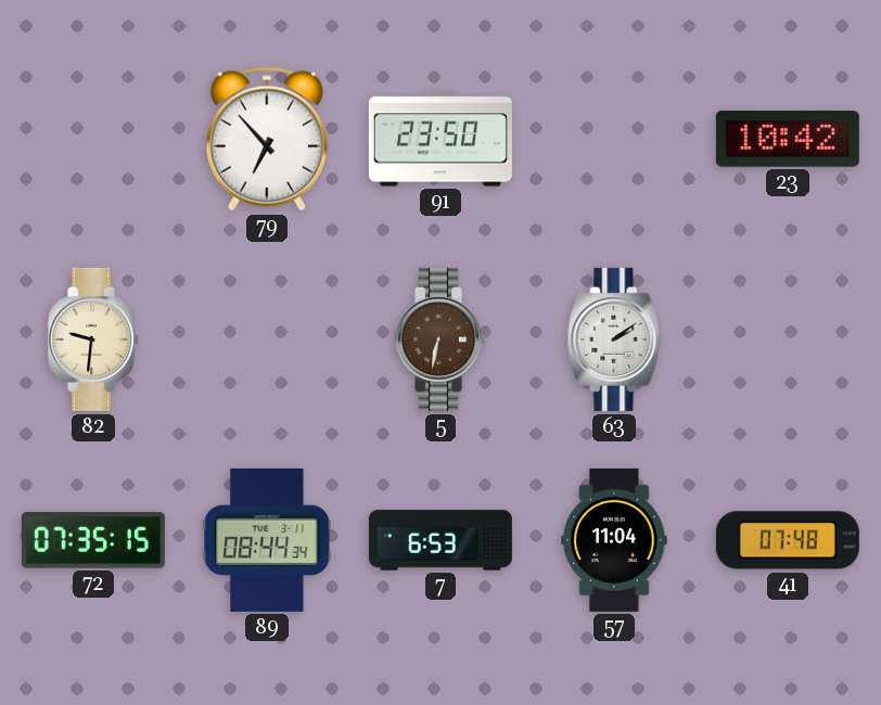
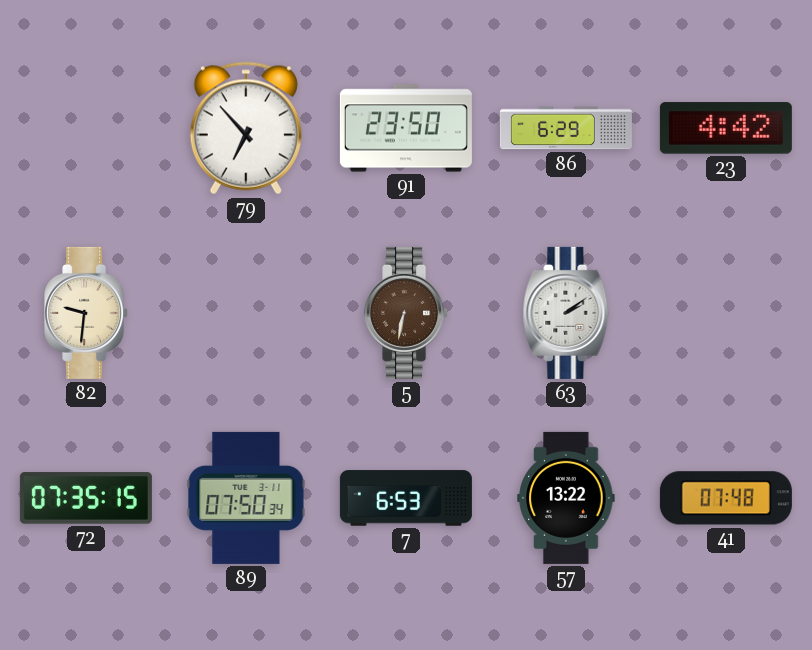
86: none -> 6:29
23: 10:42 -> 4:42
89: 08:44 -> 07:50
57: 11:04 -> 13:22
